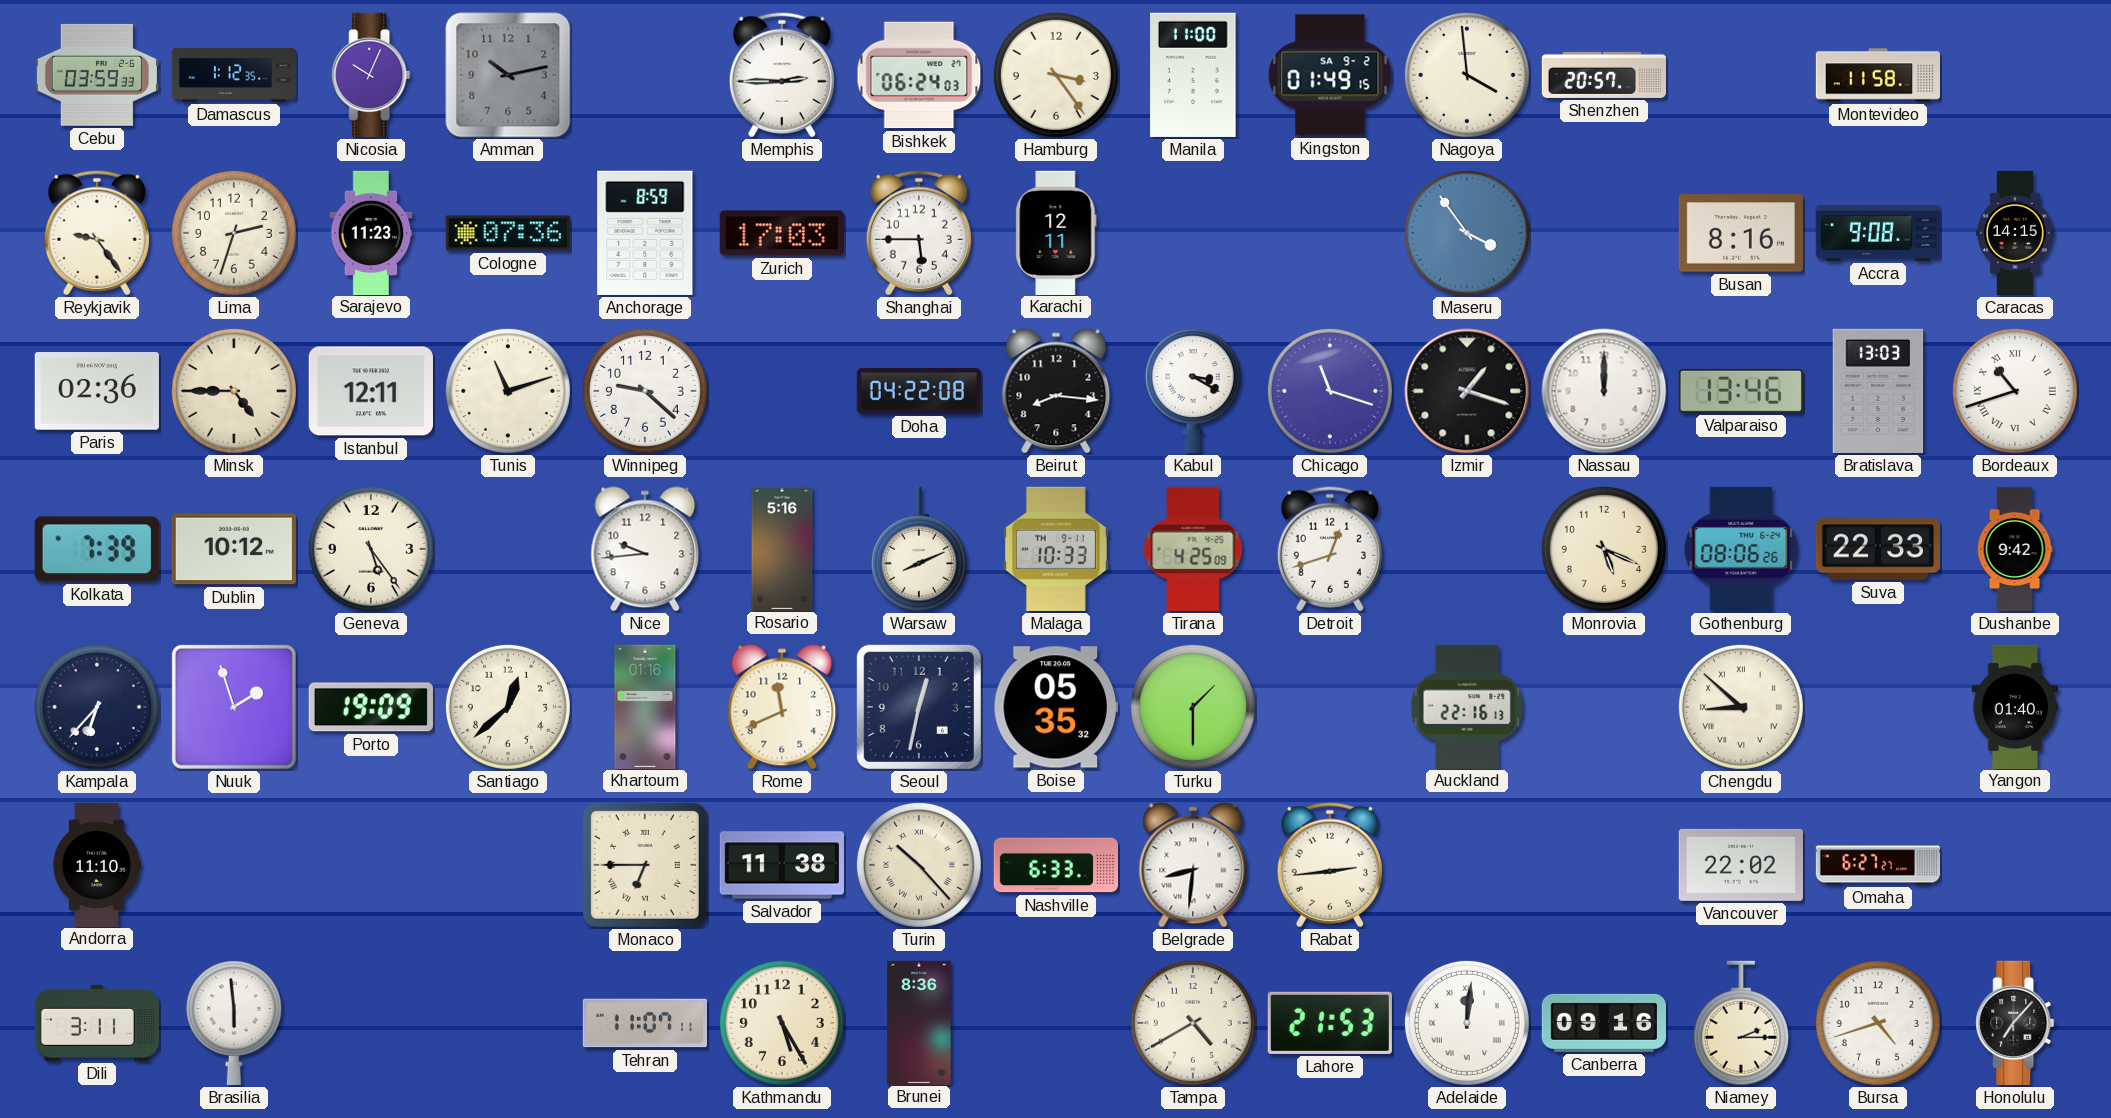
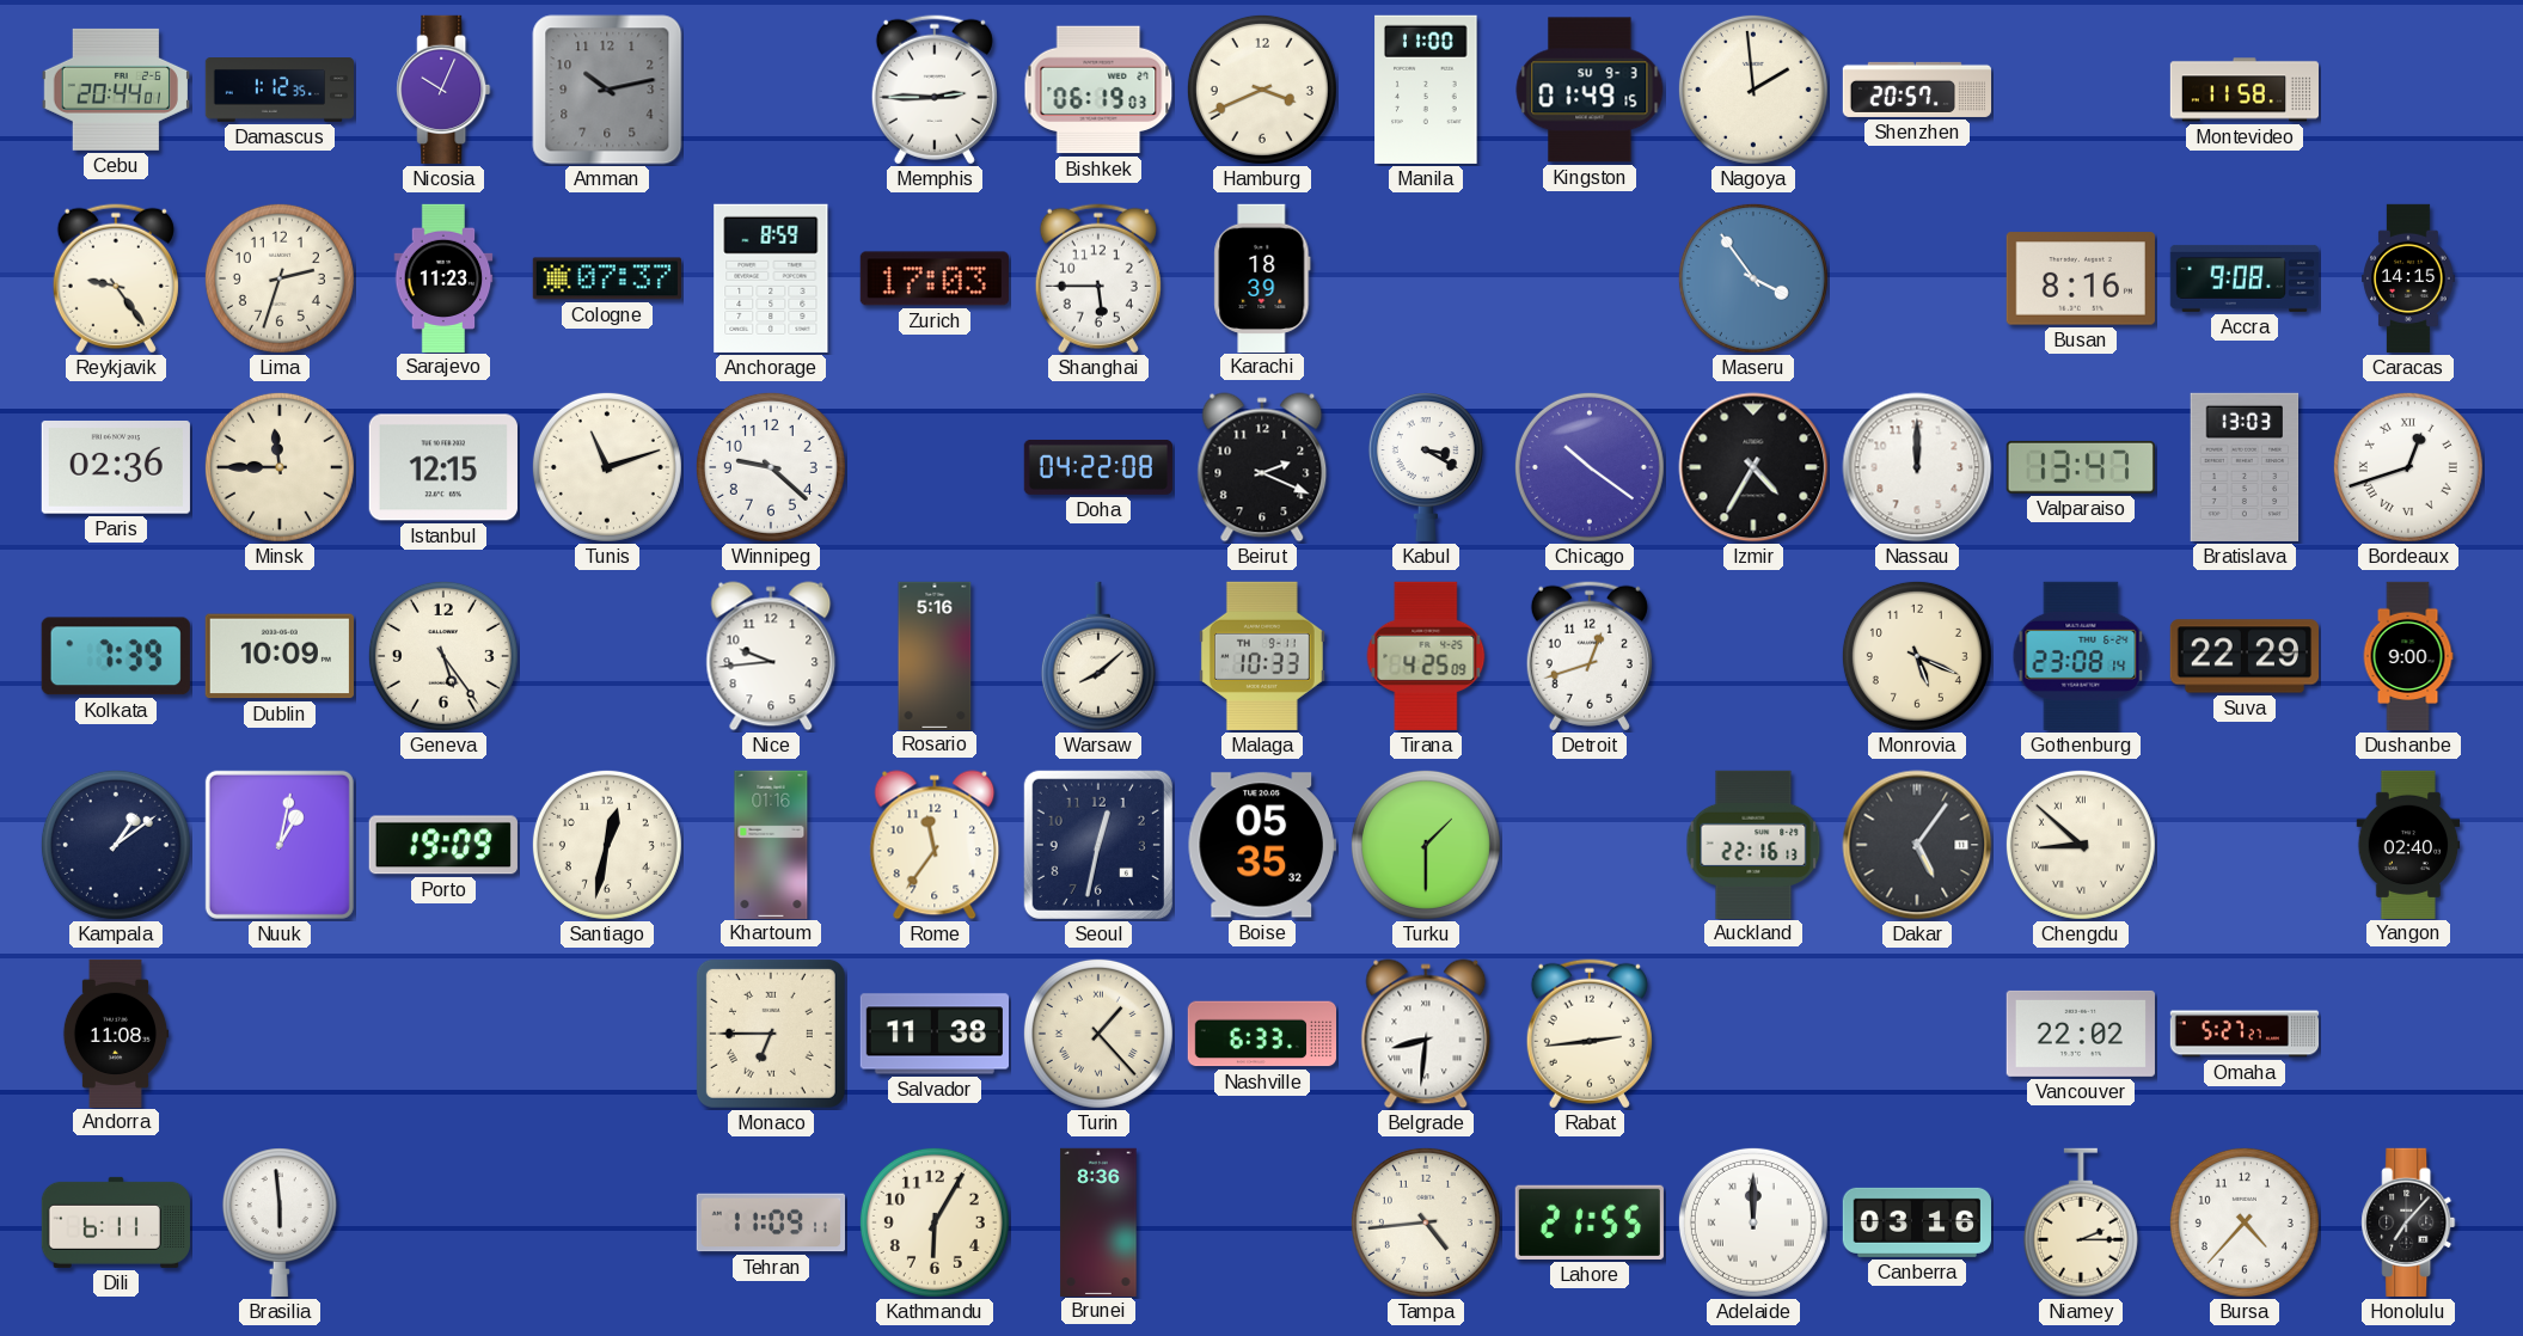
Cebu: 03:59 -> 20:44
Bishkek: 06:24 -> 06:19
Hamburg: 3:24 -> 3:41
Kingston date: SA 9-2 -> SU 9-3
Nagoya: 3:59 -> 1:59
Cologne: 07:36 -> 07:37
Karachi: 12:11 -> 18:39
Minsk: 4:45 -> 11:45
Istanbul: 12:11 -> 12:15
Beirut: 8:16 -> 2:19
Chicago: 11:18 -> 10:21
Izmir: 1:18 -> 4:35
Valparaiso: 13:46 -> 13:47
Bordeaux: 10:42 -> 12:42
Dublin: 10:12 -> 10:09
Warsaw: 8:11 -> 8:08
Gothenburg: 08:06 -> 23:08
Suva: 22:33 -> 22:29
Dushanbe: 9:42 -> 9:00
Kampala: 6:37 -> 1:09
Nuuk: 1:57 -> 1:02
Santiago: 12:38 -> 12:32
Rome: 11:41 -> 11:36
Dakar: none -> 5:06
Yangon: 01:40 -> 02:40
Andorra: 11:10 -> 11:08
Turin: 10:23 -> 1:23
Omaha: 6:27 -> 5:27
Dili: 3:11 -> 6:11
Tehran: 11:07 -> 11:09
Kathmandu: 5:25 -> 6:05
Tampa: 4:40 -> 4:44
Lahore: 21:53 -> 21:55
Adelaide: 12:01 -> 12:00
Canberra: 09:16 -> 03:16
Bursa: 4:42 -> 4:37
